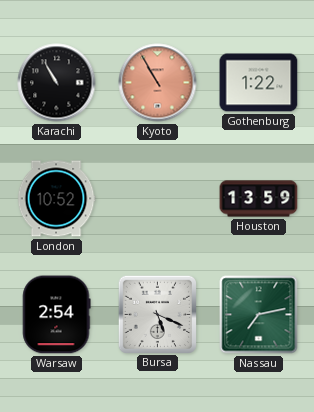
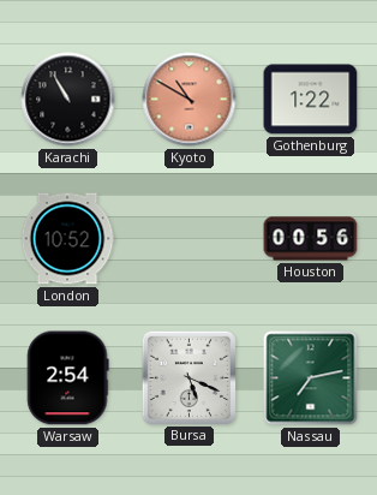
Kyoto: 10:55 -> 10:50
Houston: 13:59 -> 00:56
